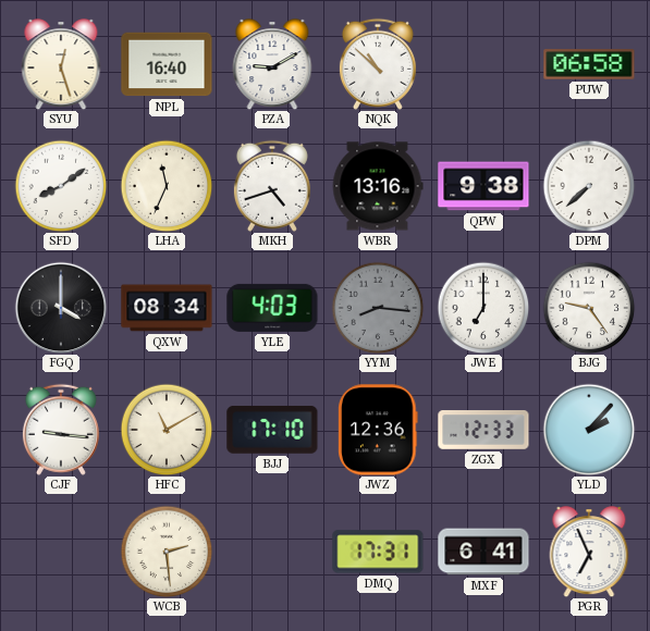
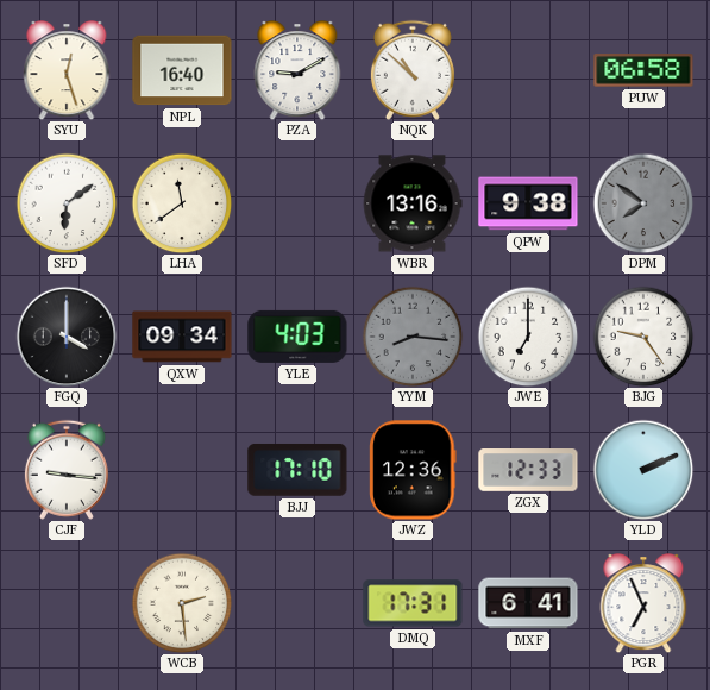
SFD: 8:09 -> 6:09
LHA: 11:34 -> 11:39
MKH: 4:42 -> none
DPM: 7:38 -> 7:51
DPM dial: white -> grey
QXW: 08:34 -> 09:34
HFC: 11:10 -> none
YLD: 2:07 -> 2:11
